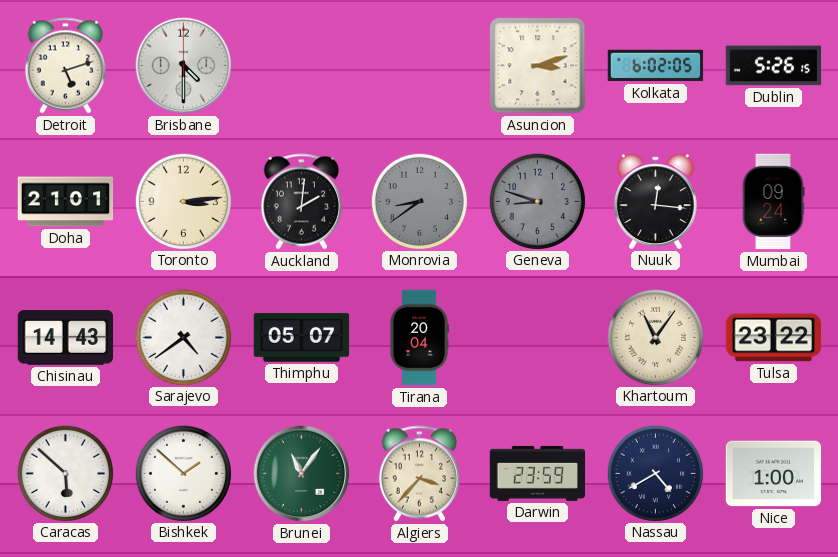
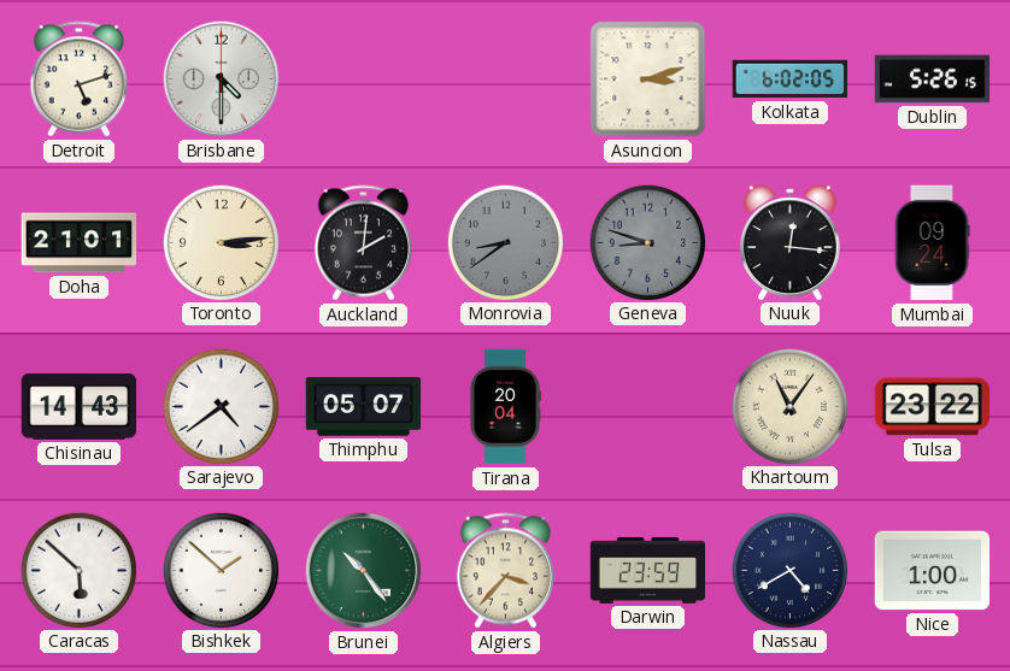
Brunei: 11:06 -> 10:24
